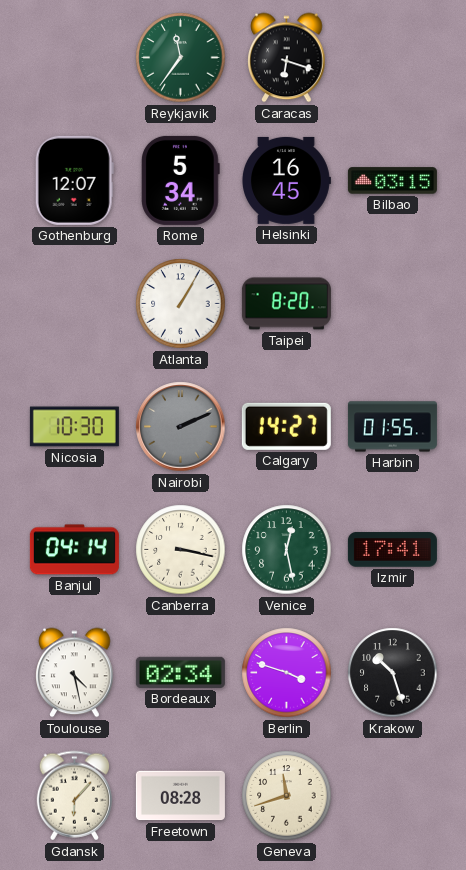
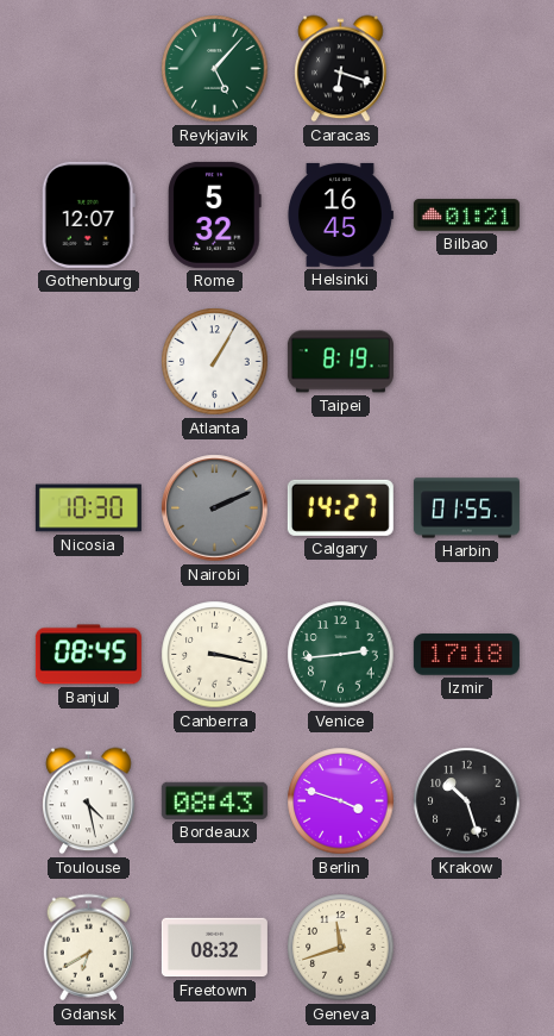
Reykjavik: 11:36 -> 5:07
Rome: 5:34 -> 5:32
Bilbao: 03:15 -> 01:21
Taipei: 8:20 -> 8:19
Banjul: 04:14 -> 08:45
Venice: 12:28 -> 2:44
Izmir: 17:41 -> 17:18
Bordeaux: 02:34 -> 08:43
Gdansk: 6:07 -> 6:40
Freetown: 08:28 -> 08:32
